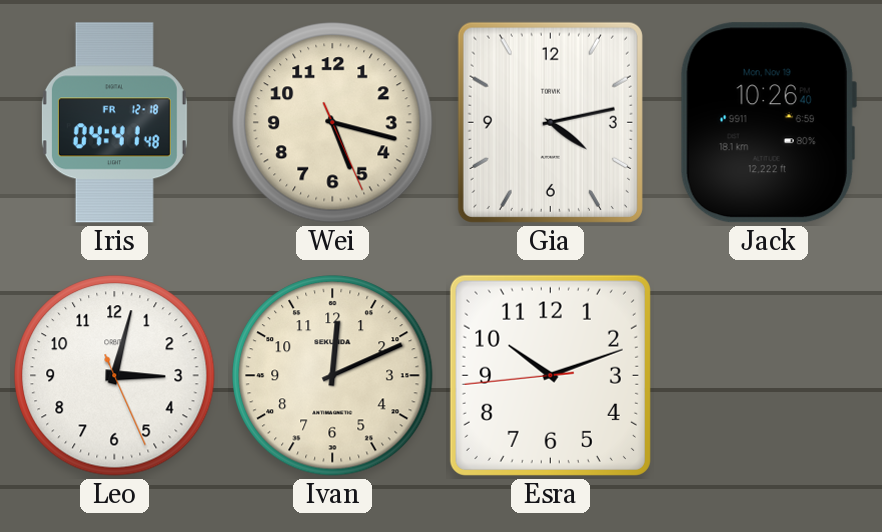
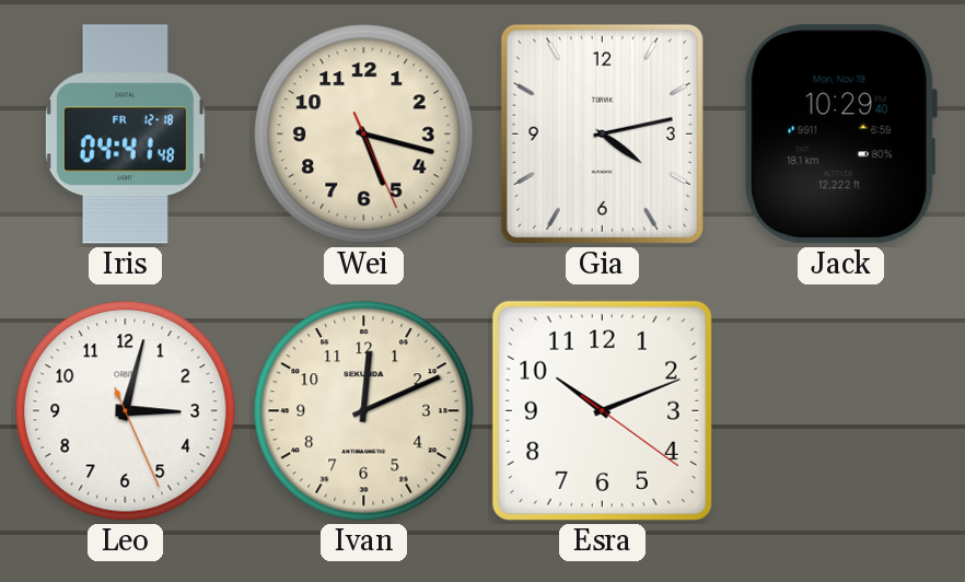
Jack: 10:26 -> 10:29
Esra: 10:11:44 -> 10:11:21
